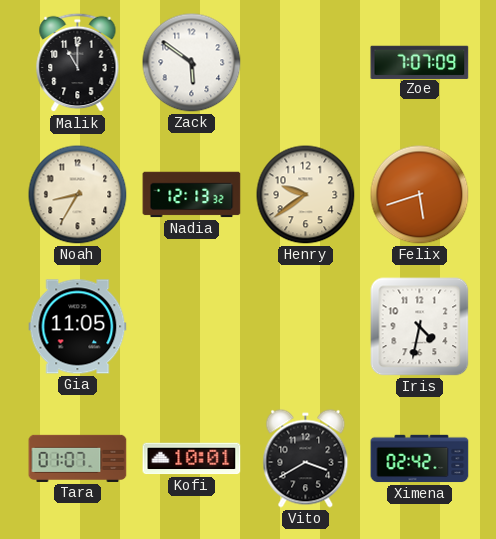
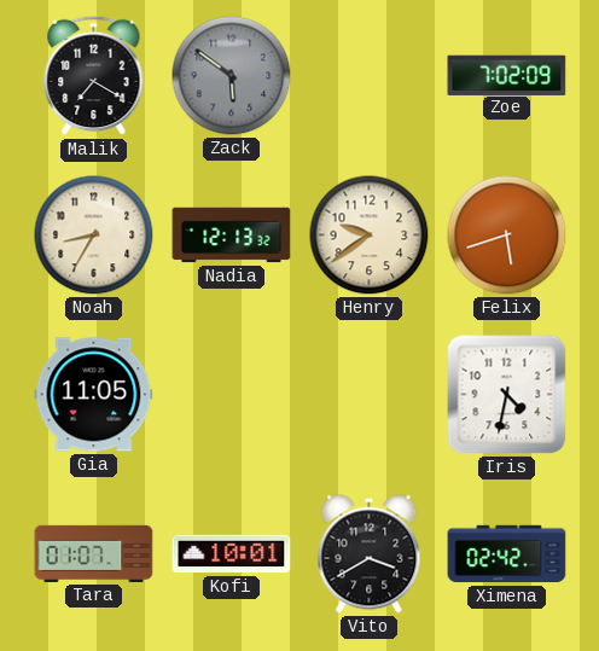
Malik: 11:00 -> 7:20
Zack dial: white -> grey
Zoe: 7:07 -> 7:02
